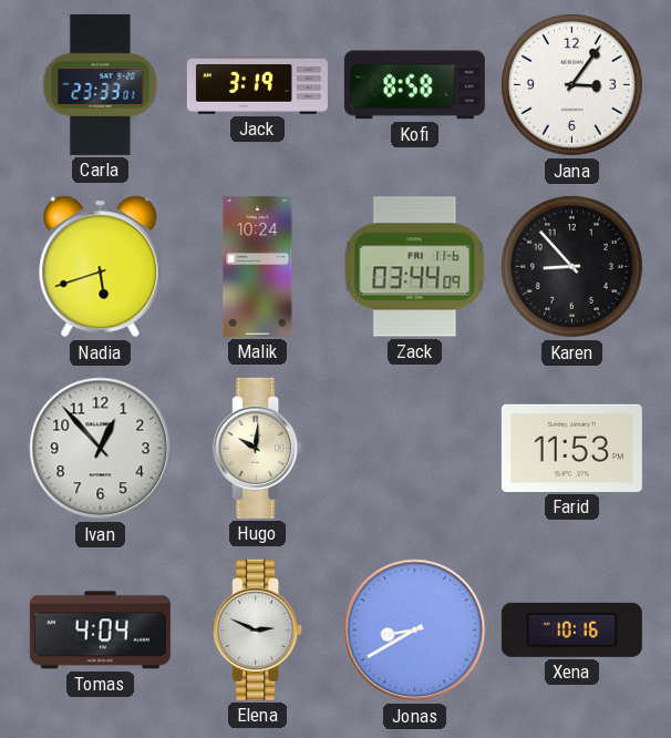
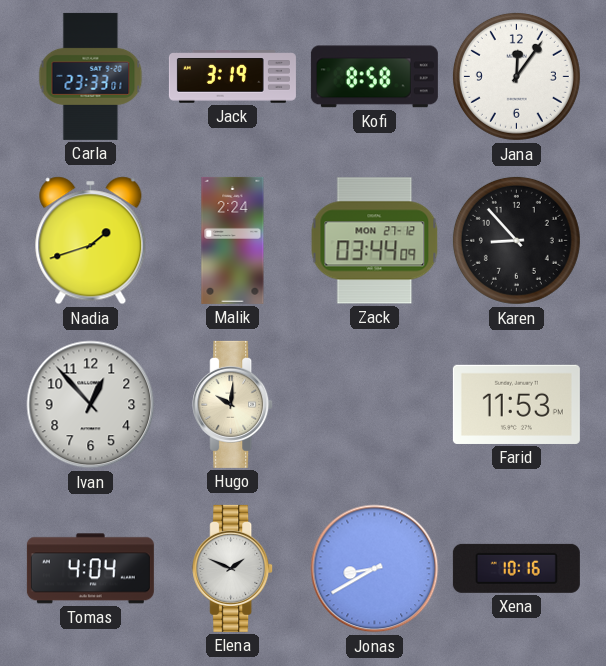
Jana: 3:06 -> 12:06
Nadia: 5:42 -> 1:42
Malik: 10:24 -> 2:24
Zack date: FRI 11-6 -> MON 27-12
Elena: 2:49 -> 1:49
